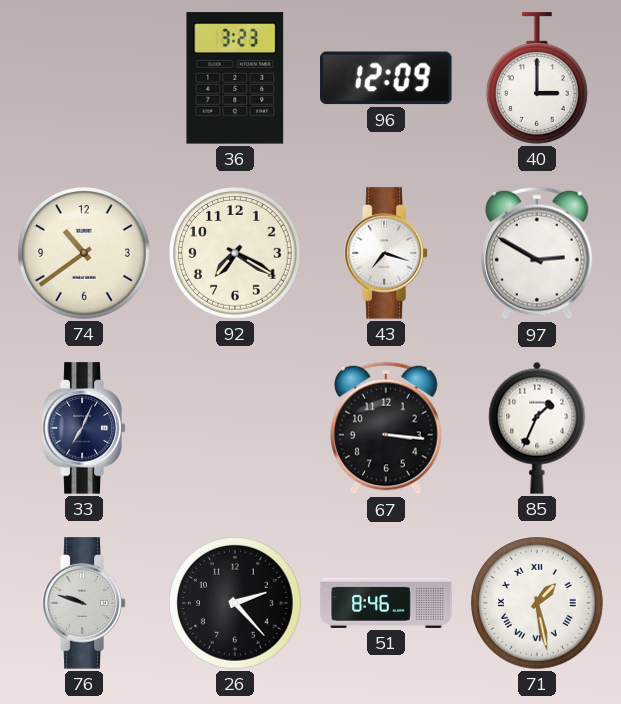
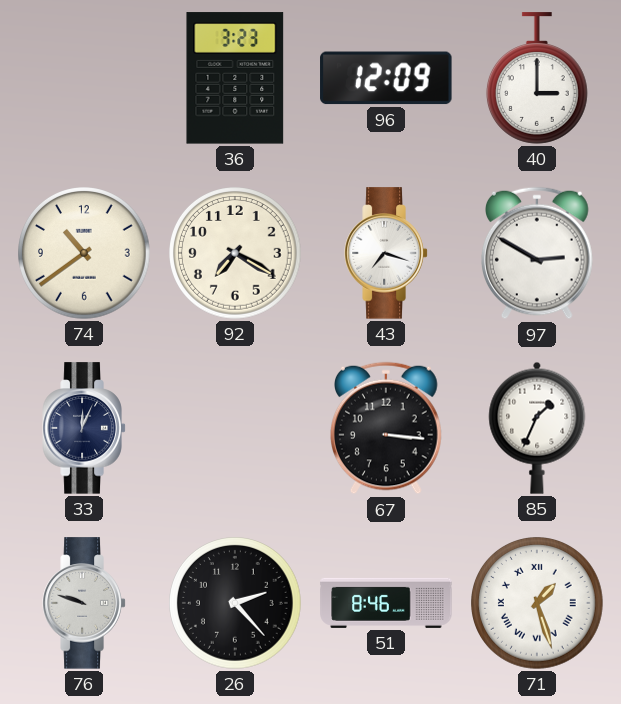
33: 7:04 -> 12:04
71: 1:28 -> 1:27
